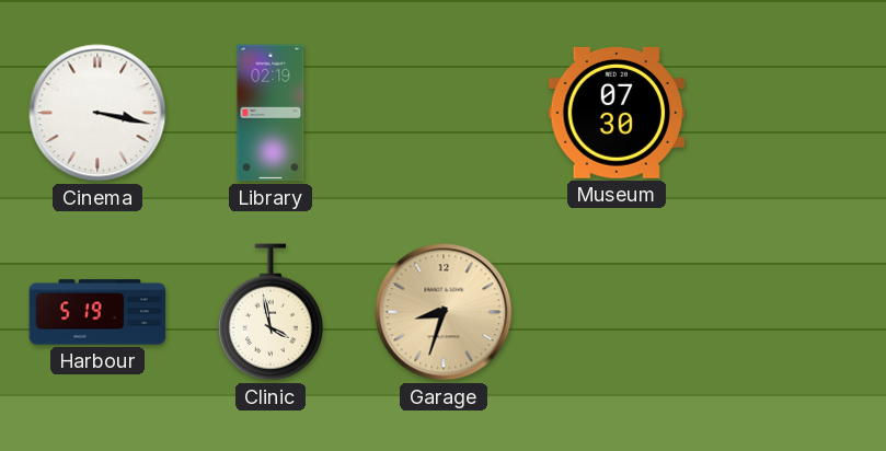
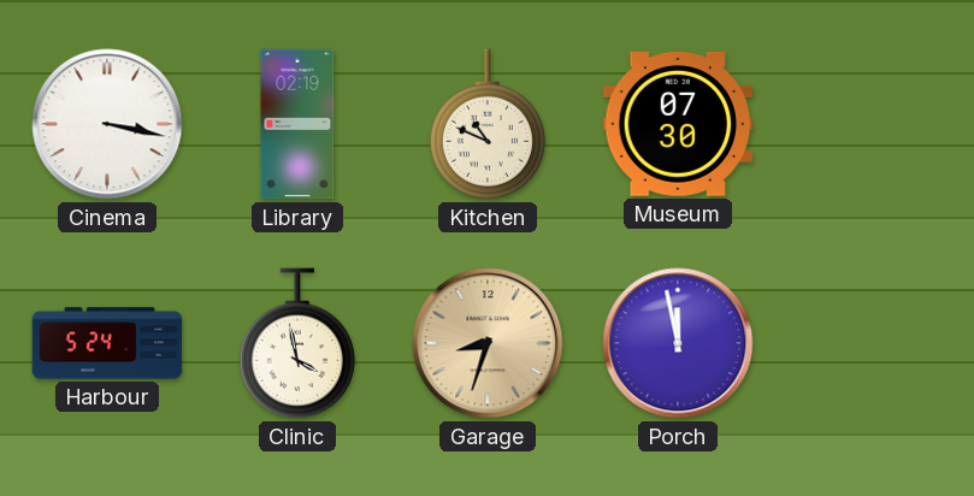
Kitchen: none -> 10:49
Harbour: 5:19 -> 5:24
Porch: none -> 11:58
